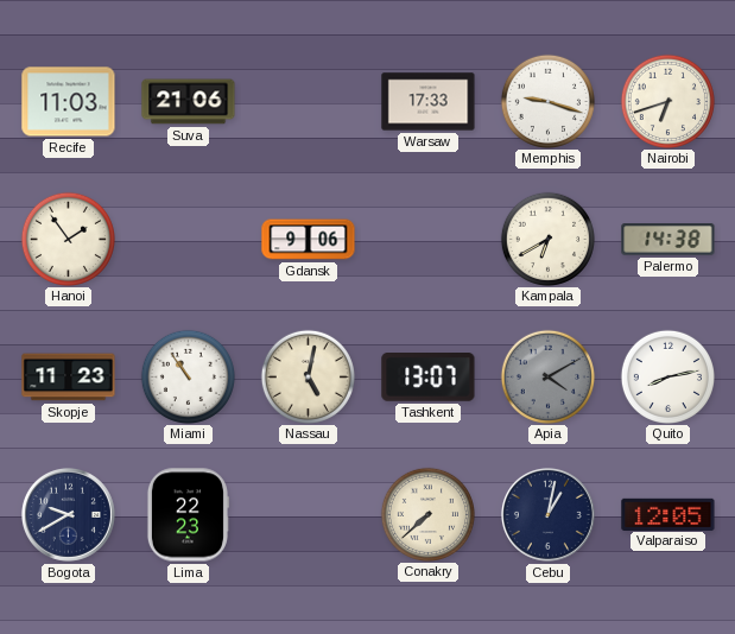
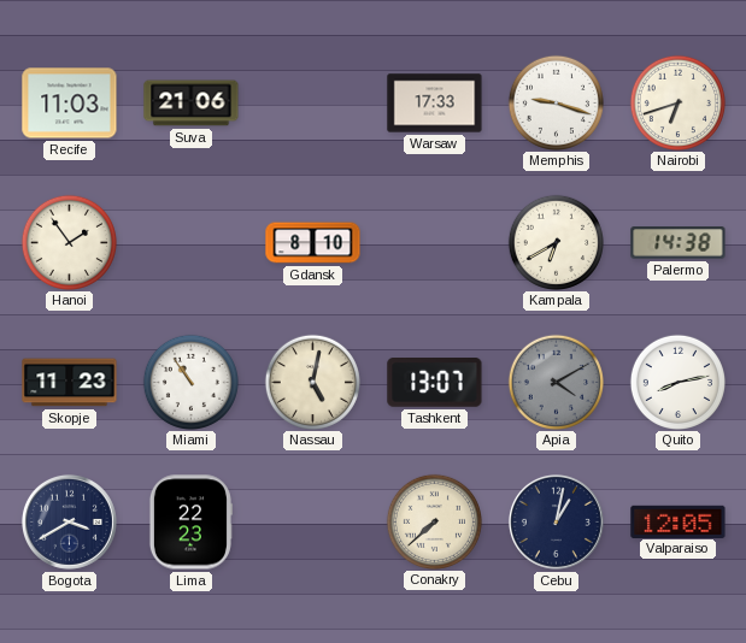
Gdansk: 9:06 -> 8:10
Bogota: 9:40 -> 3:40
